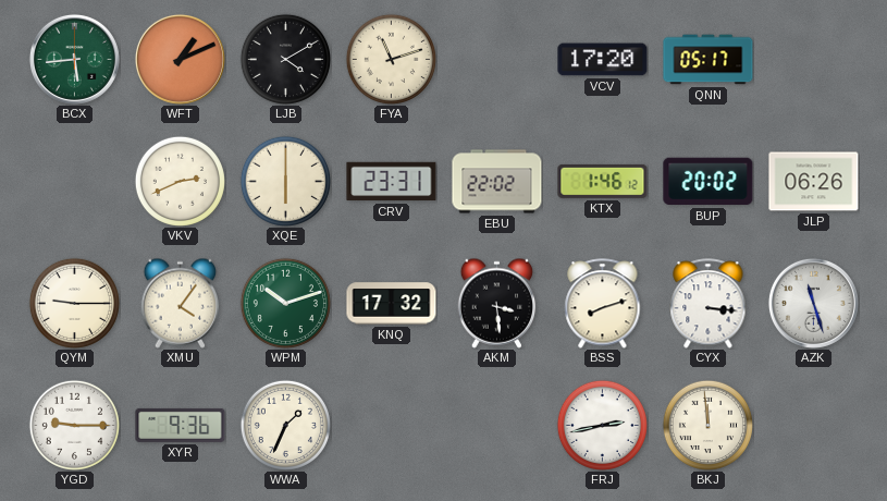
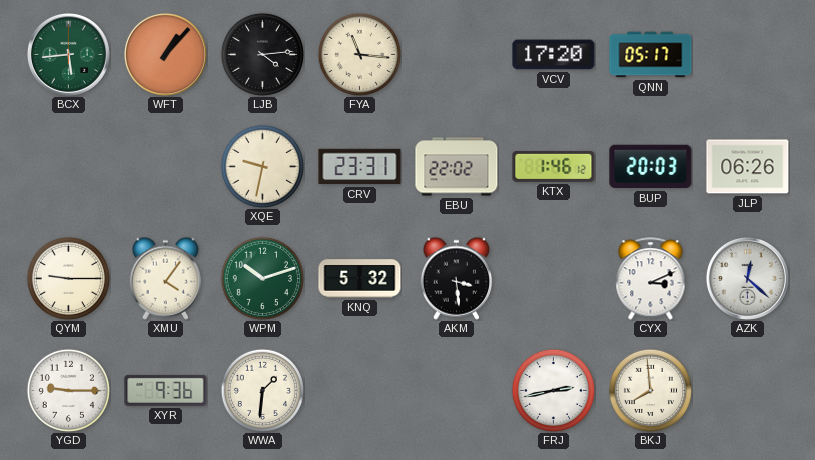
WFT: 1:11 -> 1:07
LJB: 4:10 -> 4:14
FYA: 11:12 -> 11:16
VKV: 2:41 -> none
XQE: 6:00 -> 9:32
BUP: 20:02 -> 20:03
KNQ: 17:32 -> 5:32
BSS: 8:12 -> none
CYX: 3:16 -> 3:11
AZK: 11:27 -> 12:22
WWA: 1:34 -> 1:31
BKJ: 11:59 -> 7:59
